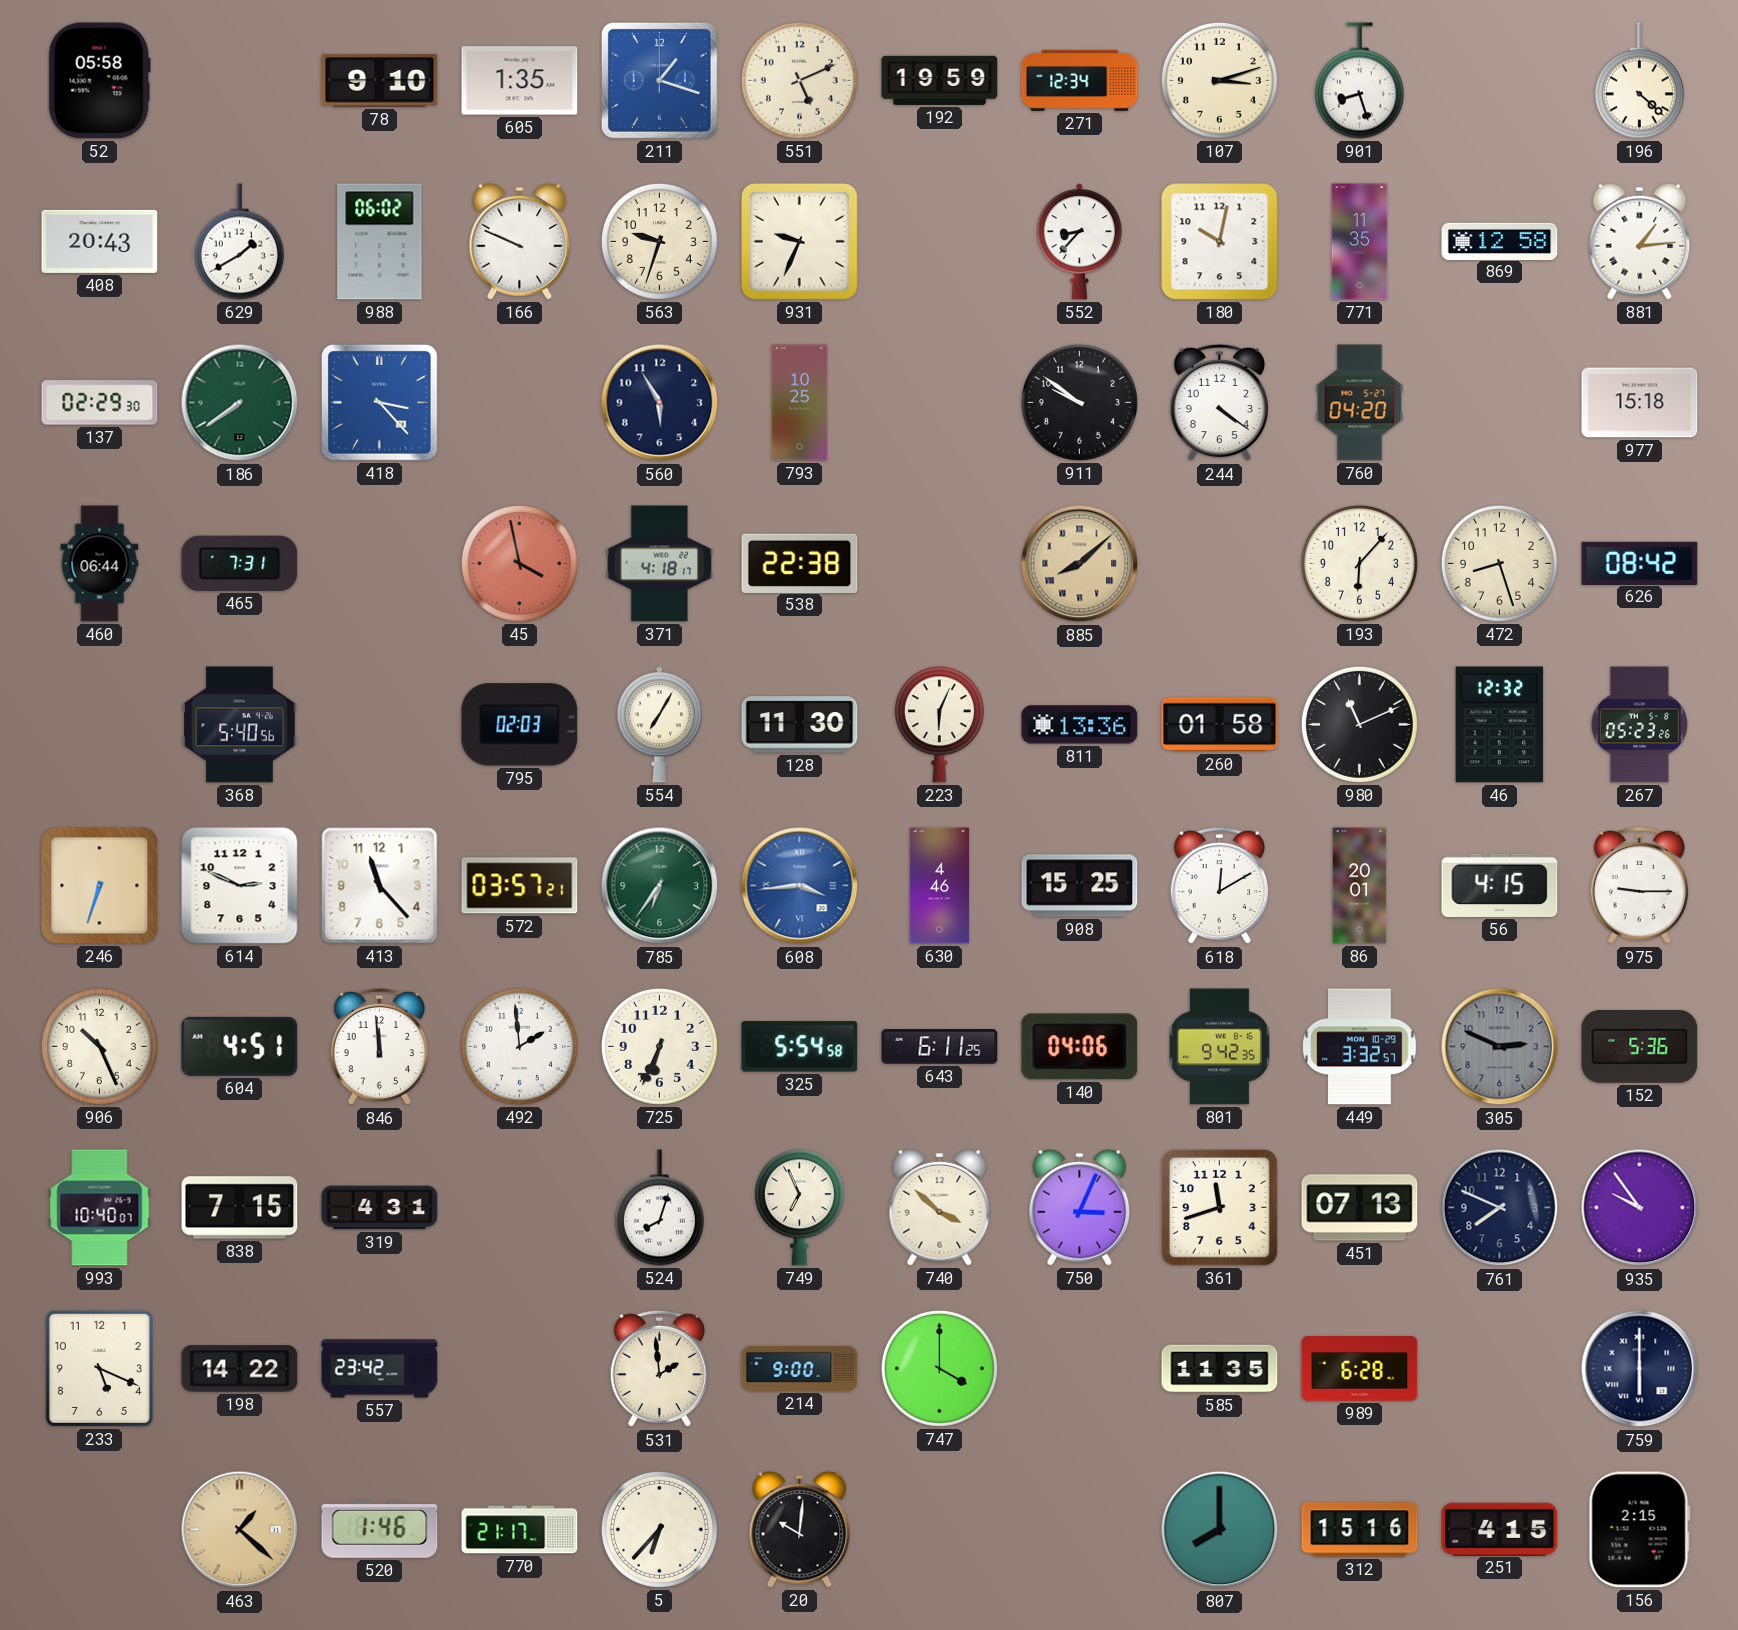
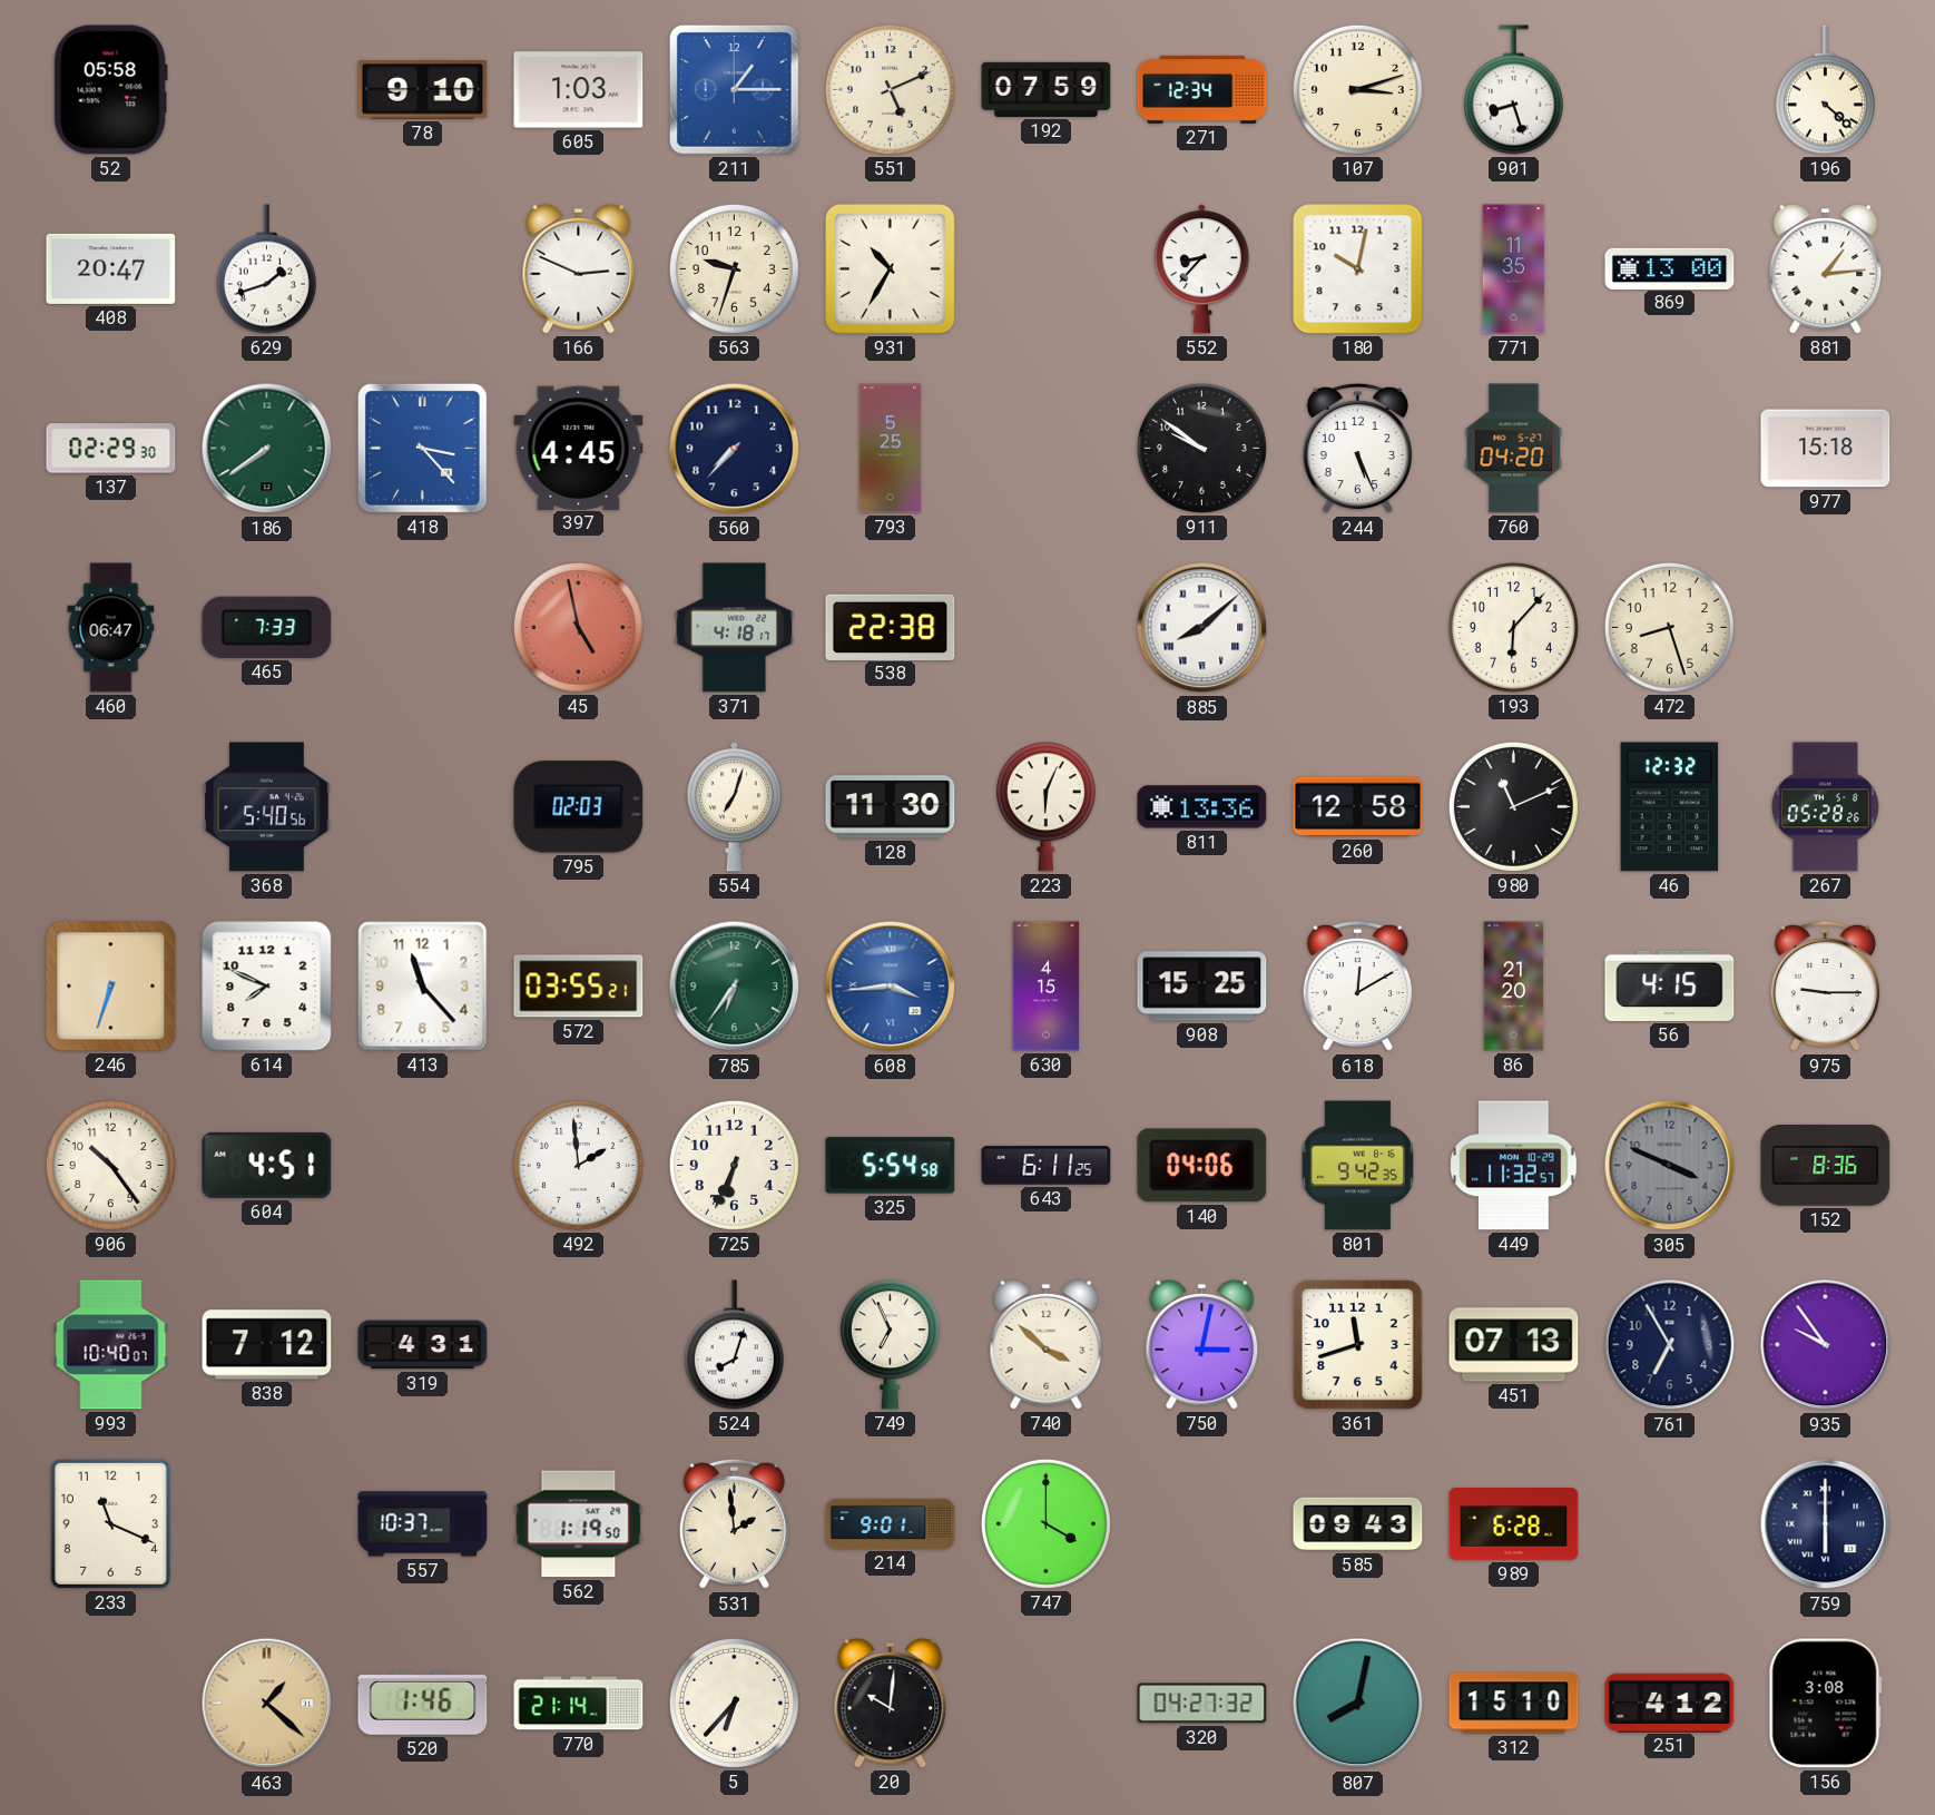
605: 1:35 -> 1:03
211: 1:18 -> 1:15
192: 19:59 -> 07:59
408: 20:43 -> 20:47
629: 1:40 -> 1:42
988: 06:02 -> none
166: 9:49 -> 2:49
931: 9:34 -> 10:35
869: 12:58 -> 13:00
397: none -> 4:45
560: 5:55 -> 7:37
793: 10:25 -> 5:25
244: 4:21 -> 5:26
460: 06:44 -> 06:47
465: 7:31 -> 7:33
45: 3:58 -> 4:58
885 dial: champagne -> white
626: 08:42 -> none
554: 7:05 -> 7:03
260: 01:58 -> 12:58
267: 05:23 -> 05:28
614: 2:49 -> 7:49
572: 03:57 -> 03:55
630: 4:46 -> 4:15
86: 20:01 -> 21:20
906: 10:26 -> 10:24
846: 11:59 -> none
449: 3:32 -> 11:32
305: 2:49 -> 3:49
152: 5:36 -> 8:36
838: 7:15 -> 7:12
750: 3:04 -> 3:02
761: 7:49 -> 6:55
233: 5:19 -> 11:19
198: 14:22 -> none
557: 23:42 -> 10:37
562: none -> 1:19
214: 9:00 -> 9:01
585: 11:35 -> 09:43
770: 21:17 -> 21:14
320: none -> 04:27
807: 8:00 -> 8:02
312: 15:16 -> 15:10
251: 4:15 -> 4:12
156: 2:15 -> 3:08
